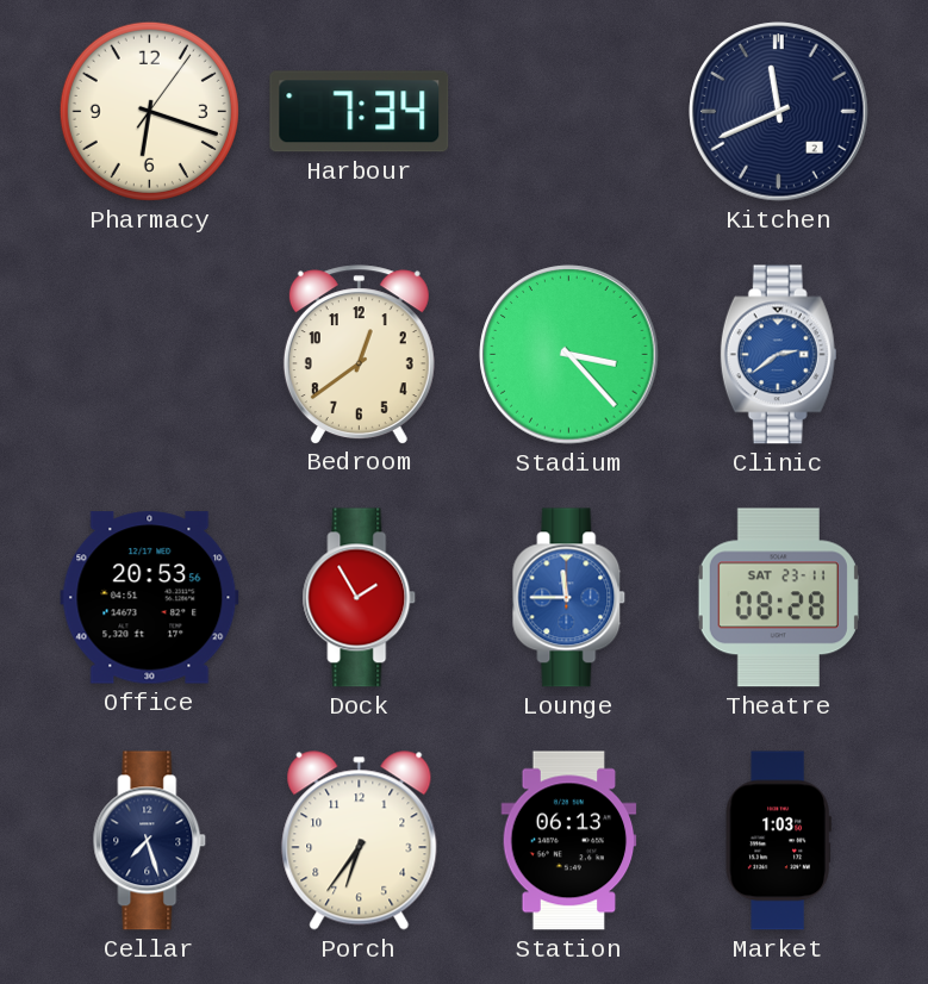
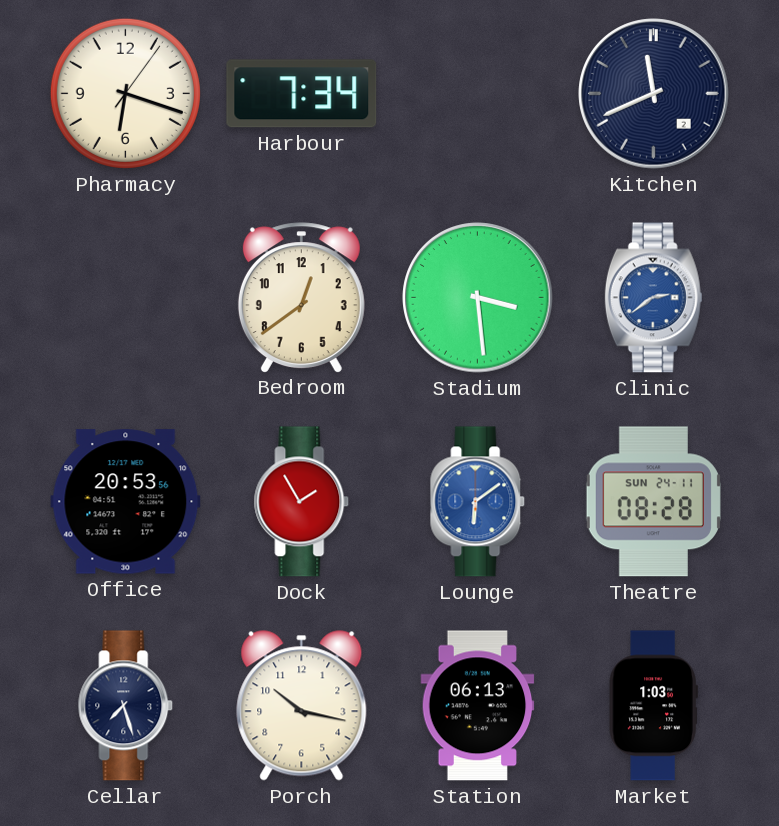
Stadium: 3:23 -> 3:29
Lounge: 11:45 -> 6:09
Theatre date: SAT 23-11 -> SUN 24-11
Porch: 6:36 -> 10:17
